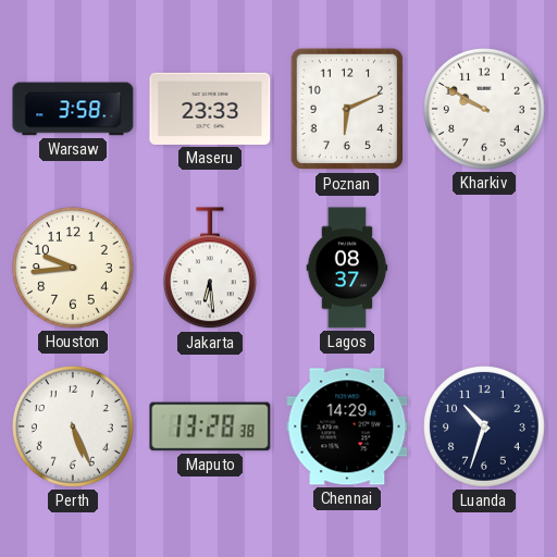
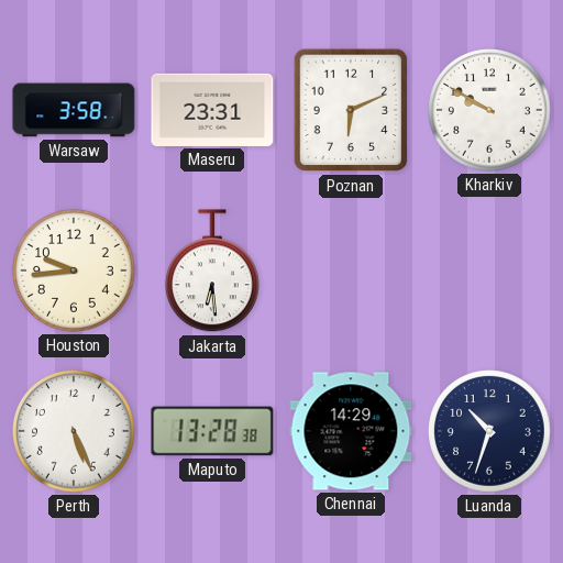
Maseru: 23:33 -> 23:31
Lagos: 08:37 -> none
